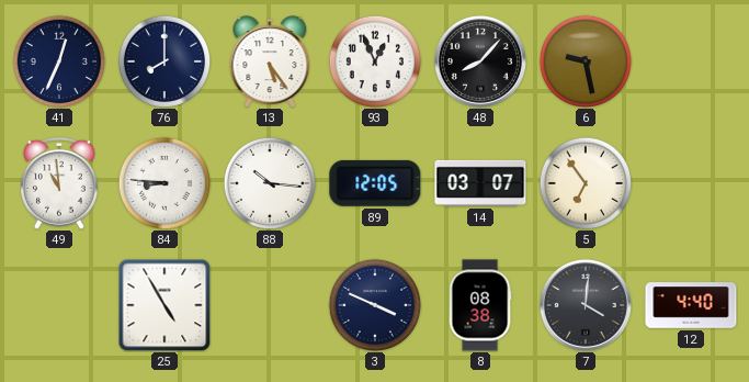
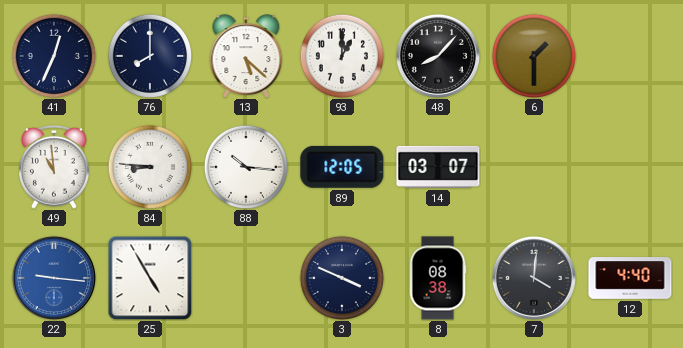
13: 5:24 -> 5:22
93: 12:56 -> 1:00
6: 9:28 -> 1:30
5: 6:54 -> none
22: none -> 9:16
